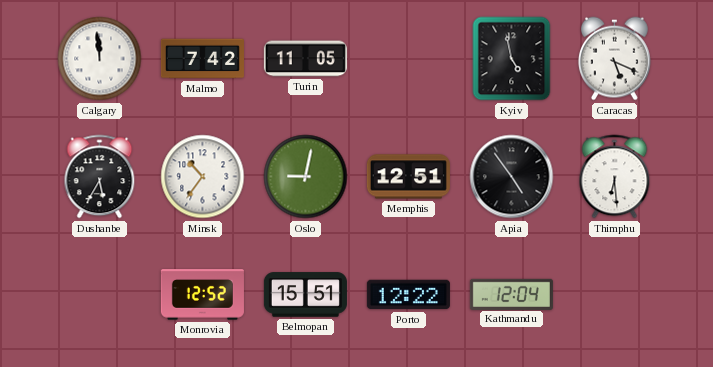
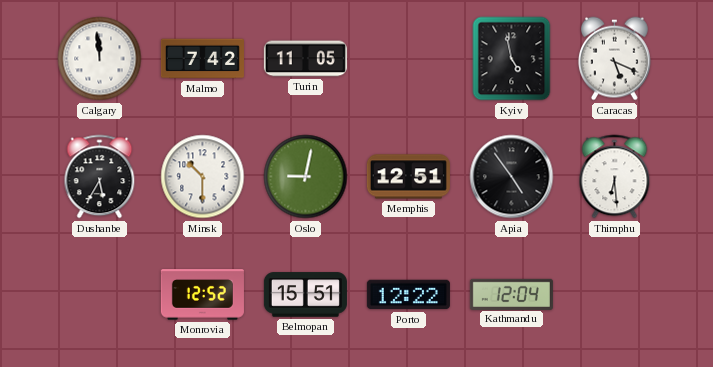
Minsk: 10:36 -> 10:30
